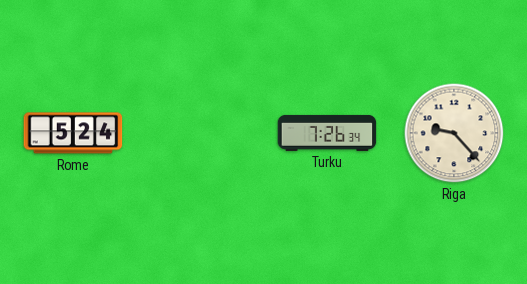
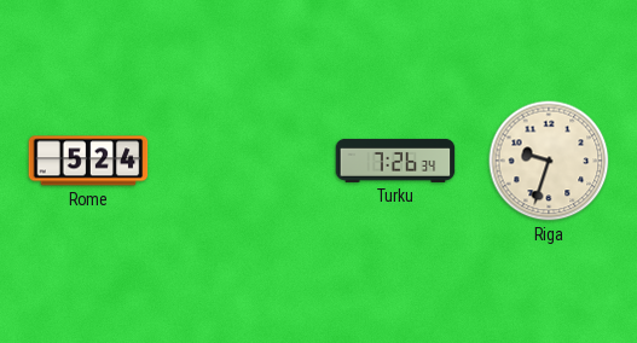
Riga: 9:23 -> 9:33
